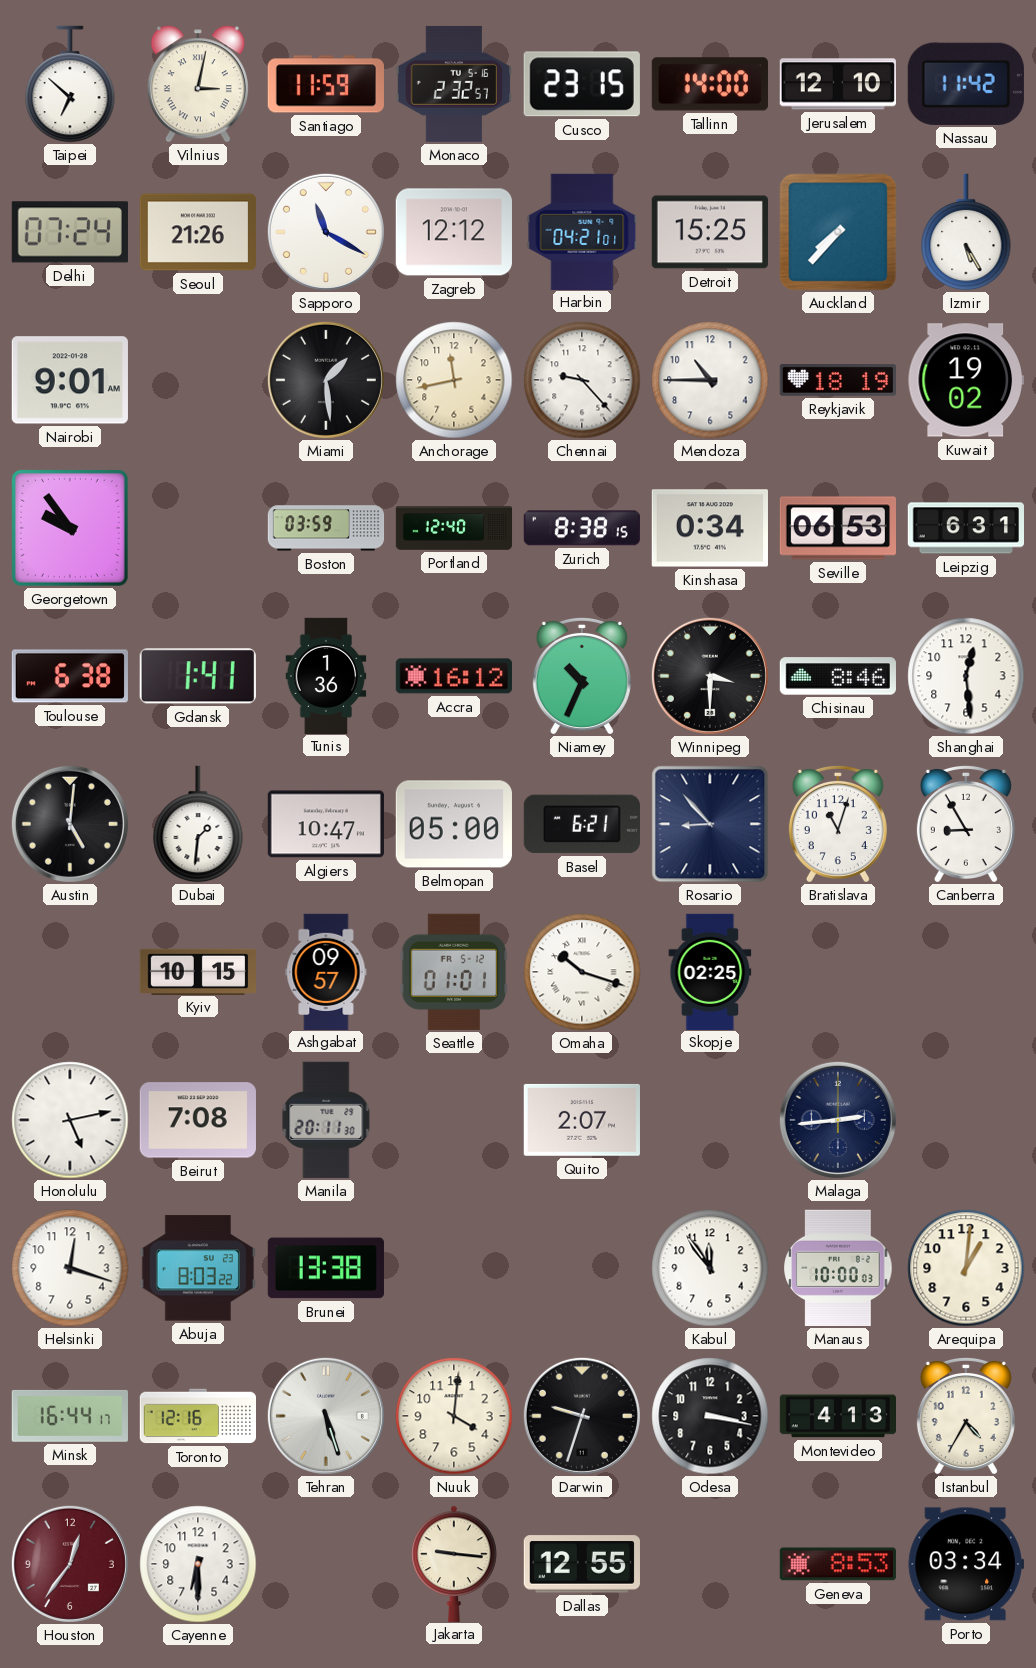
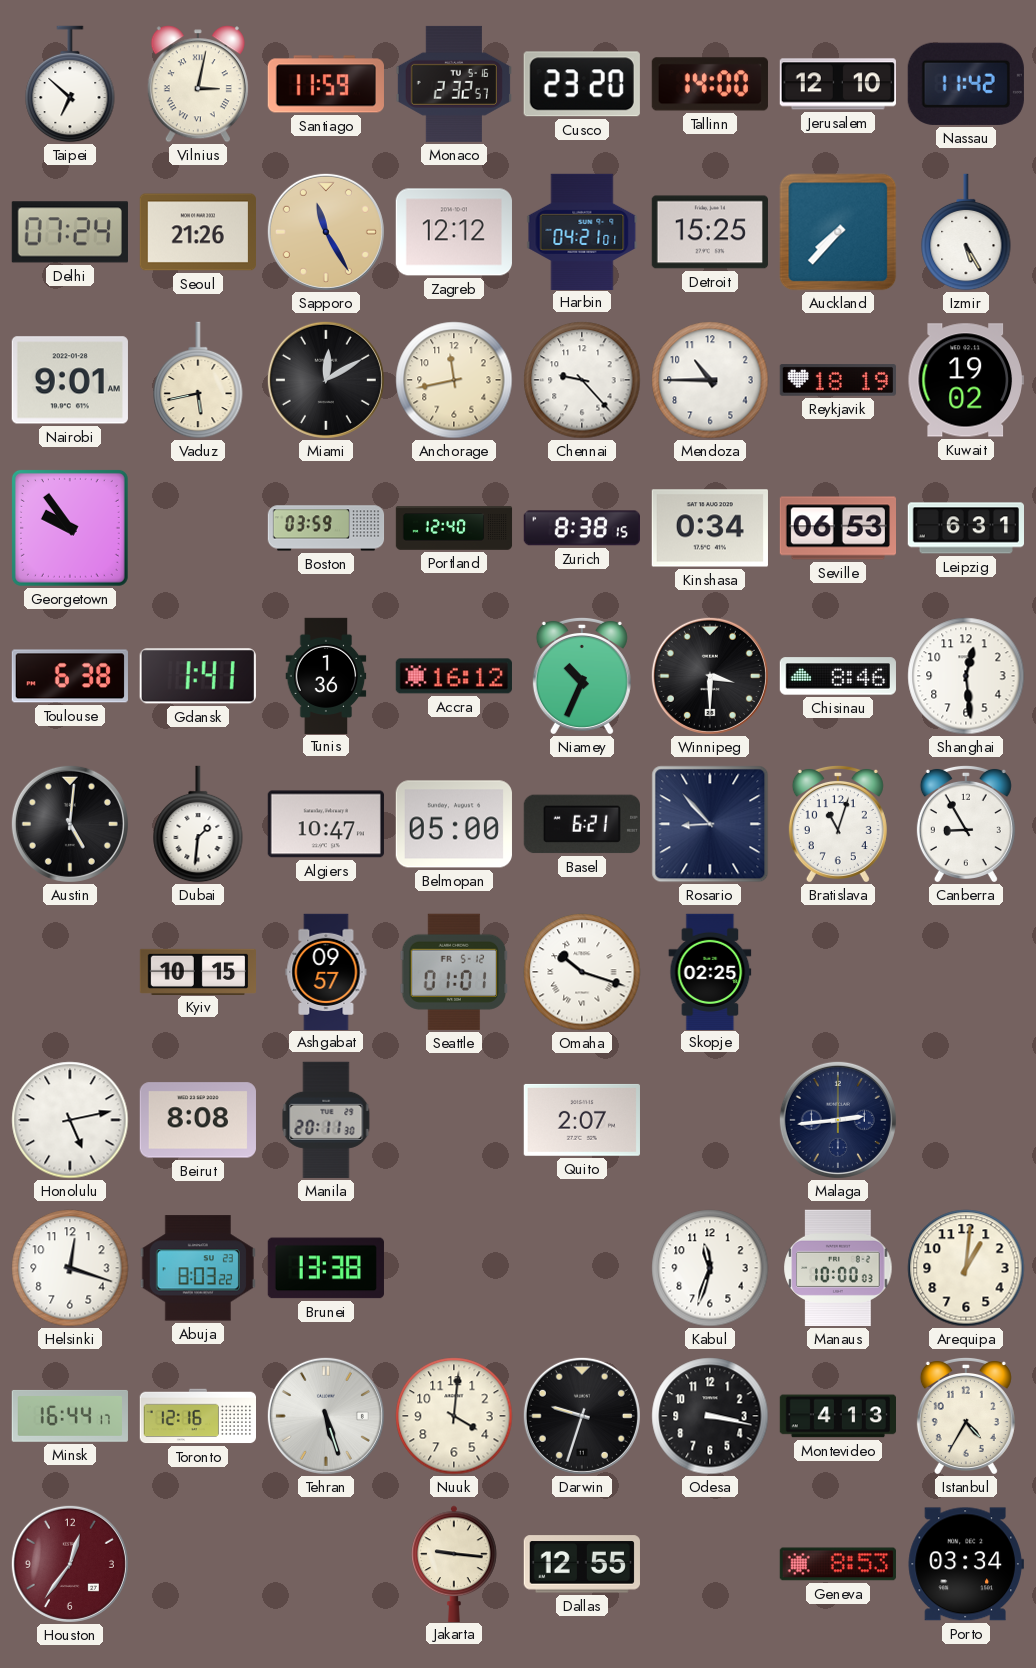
Cusco: 23:15 -> 23:20
Sapporo: 11:20 -> 11:25
Sapporo dial: white -> champagne
Vaduz: none -> 5:43
Miami: 1:29 -> 12:10
Beirut: 7:08 -> 8:08
Kabul: 11:54 -> 11:33
Cayenne: 6:30 -> none
